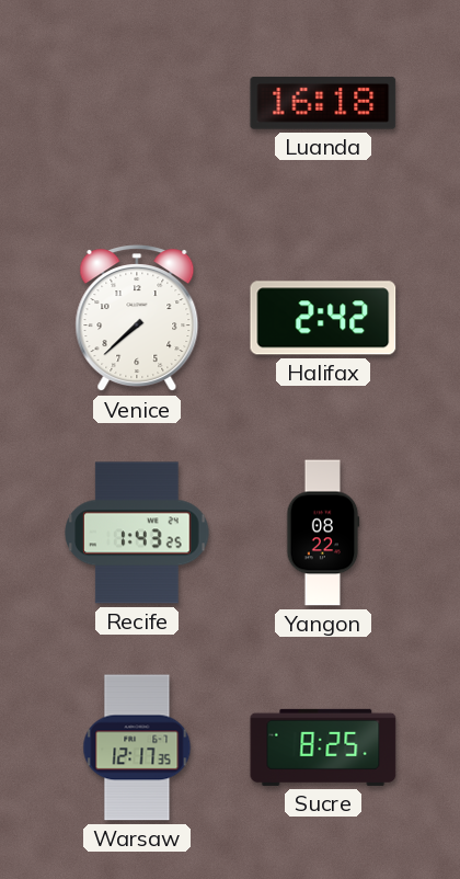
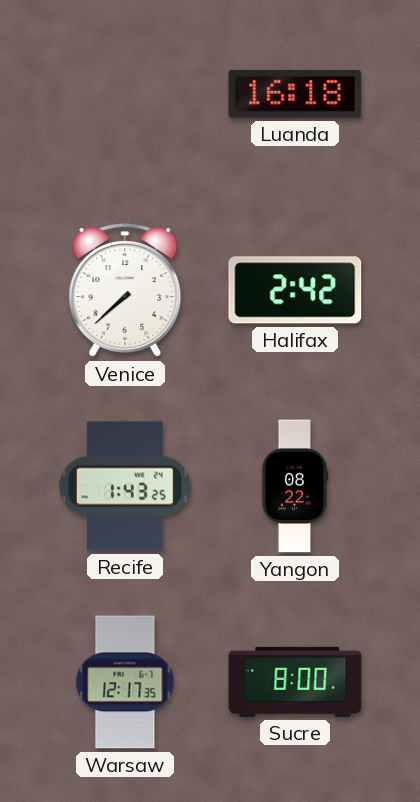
Sucre: 8:25 -> 8:00
